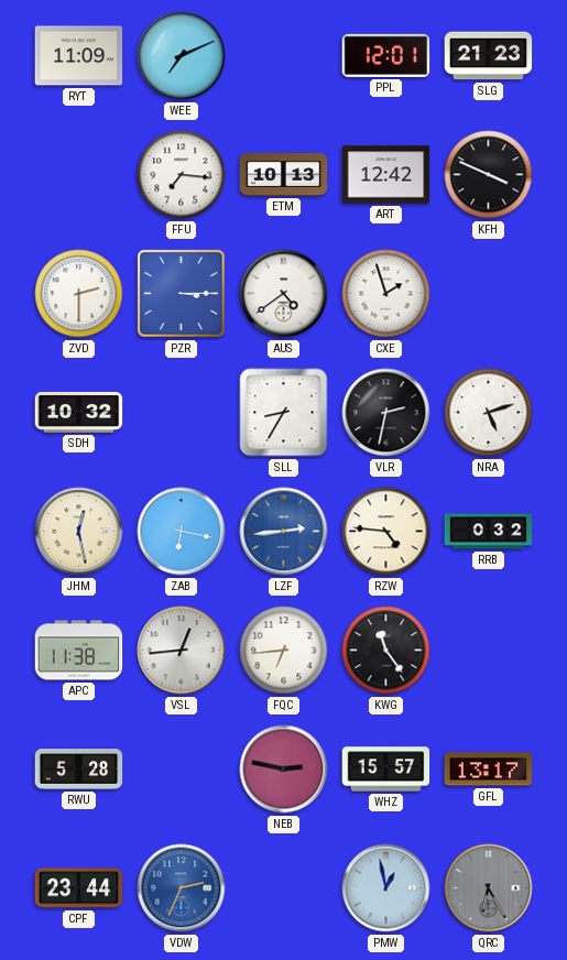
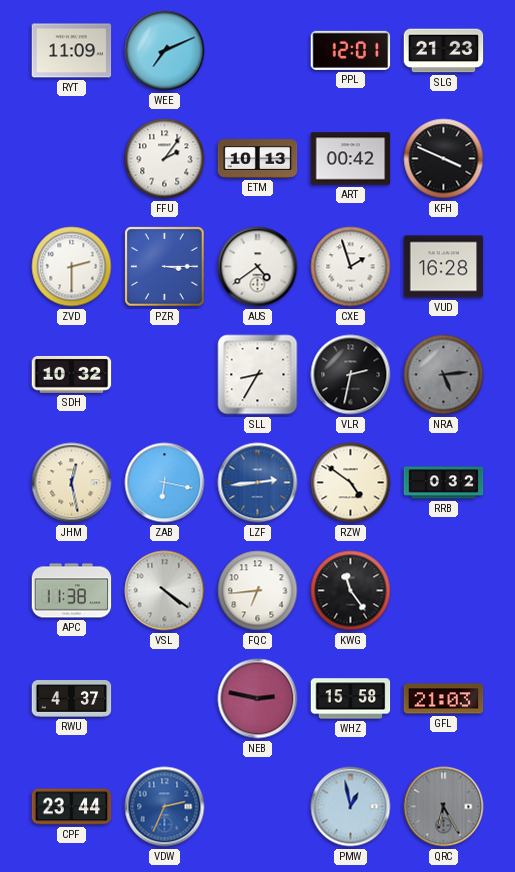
FFU: 7:16 -> 2:06
ART: 12:42 -> 00:42
VUD: none -> 16:28
NRA: 5:12 -> 5:14
NRA dial: white -> grey
RZW: 4:46 -> 4:51
VSL: 12:44 -> 4:21
RWU: 5:28 -> 4:37
WHZ: 15:57 -> 15:58
GFL: 13:17 -> 21:03
